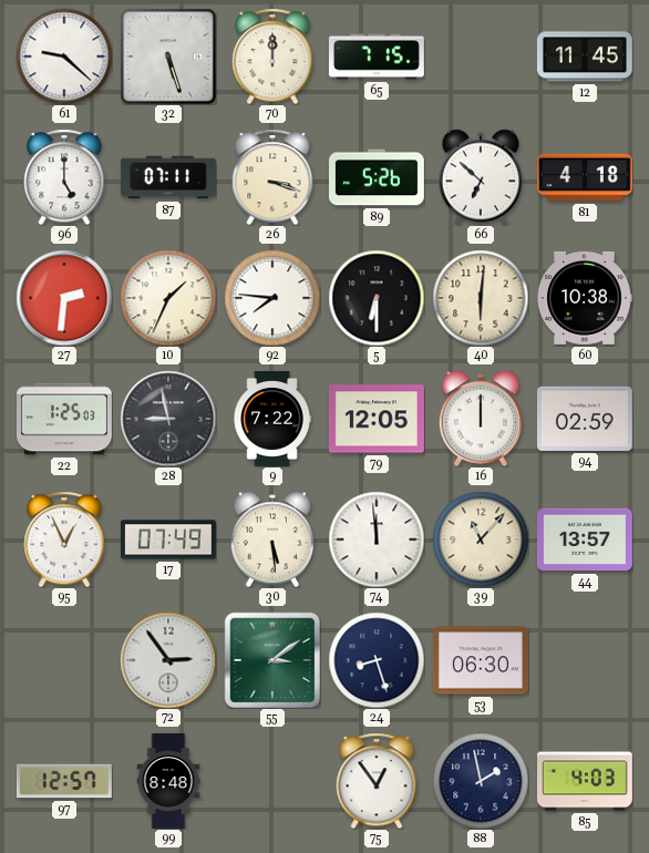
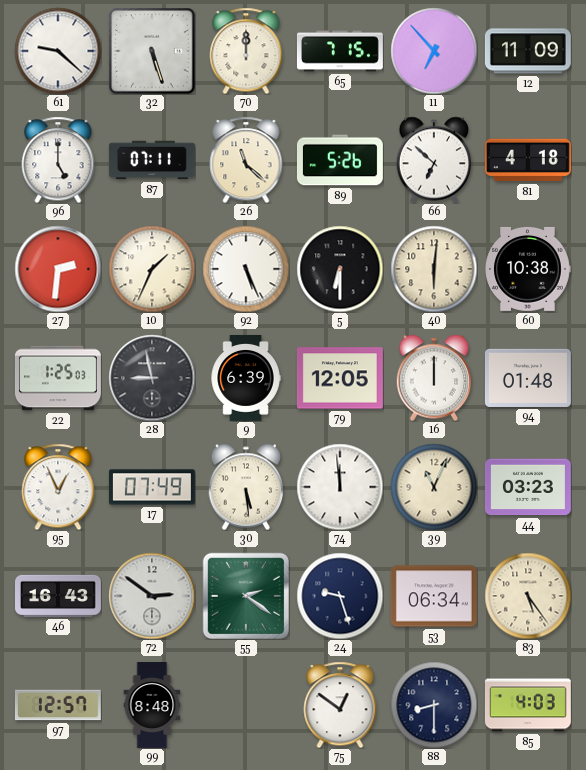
11: none -> 6:53
12: 11:45 -> 11:09
26: 3:18 -> 11:22
92: 7:46 -> 5:26
9: 7:22 -> 6:39
94: 02:59 -> 01:48
39: 11:07 -> 11:04
44: 13:57 -> 03:23
46: none -> 16:43
72: 2:54 -> 2:51
55: 3:09 -> 2:21
24: 8:27 -> 9:27
53: 06:30 -> 06:34
83: none -> 5:24
75: 12:54 -> 12:51
88: 1:58 -> 8:30
